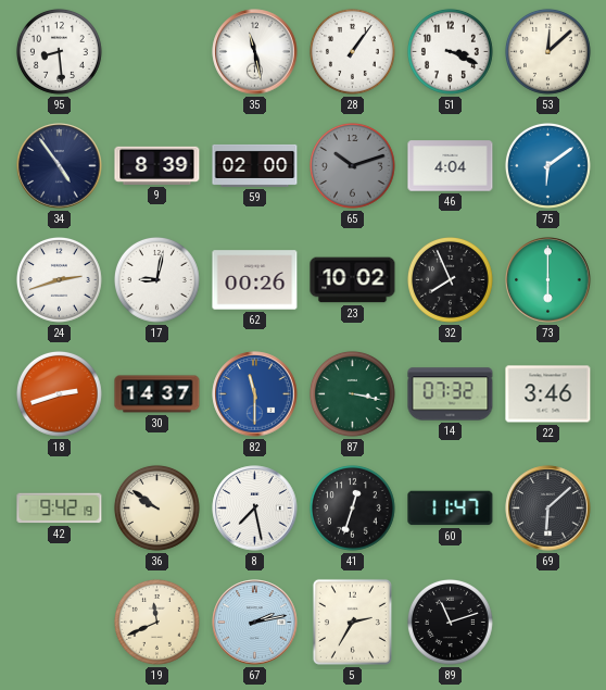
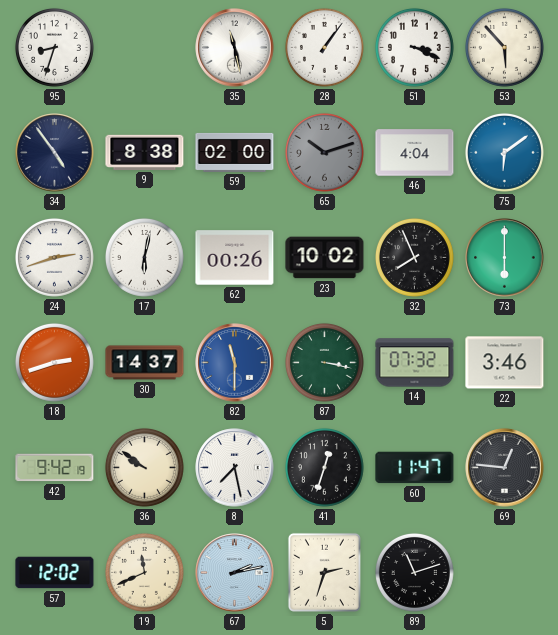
95: 8:29 -> 8:33
53: 12:08 -> 5:53
9: 8:39 -> 8:38
17: 9:02 -> 6:02
69: 6:08 -> 12:46
57: none -> 12:02
5: 2:35 -> 2:33
